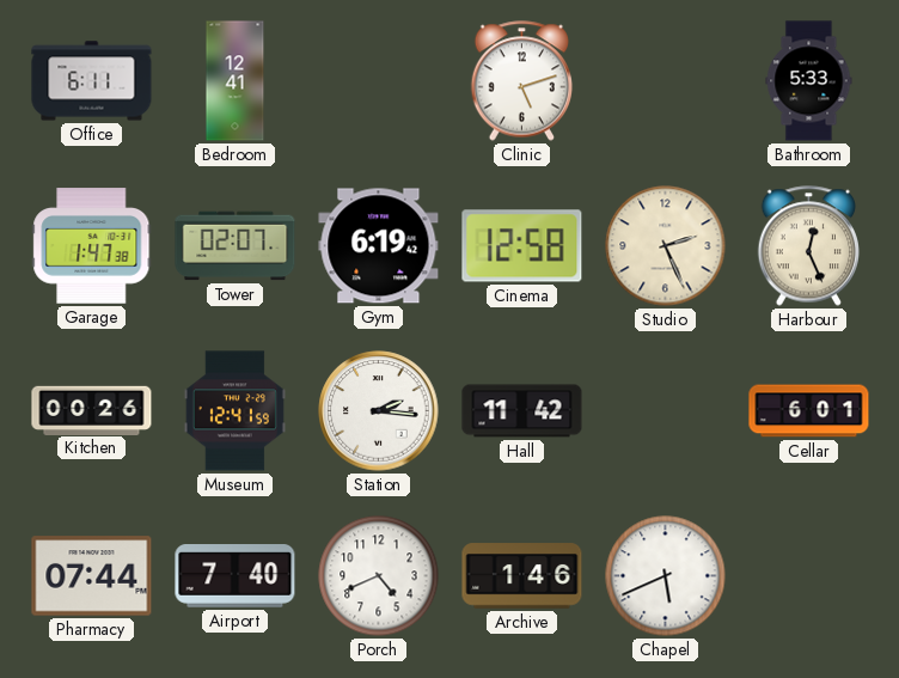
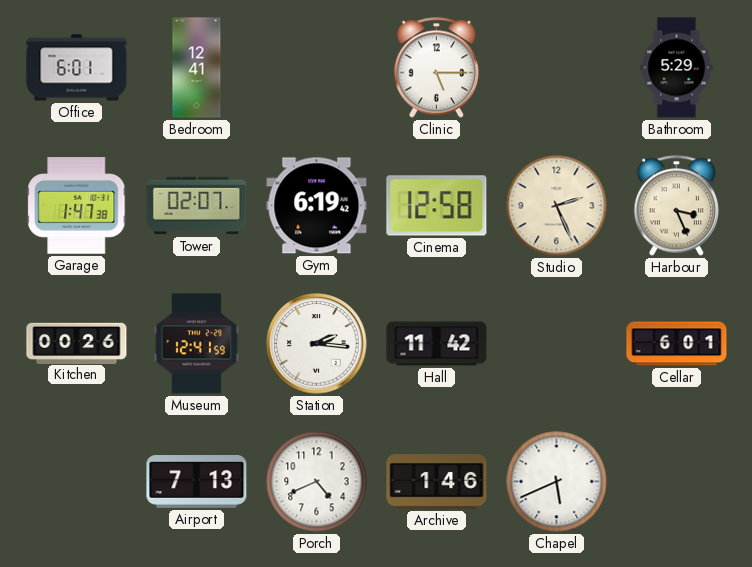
Office: 6:11 -> 6:01
Clinic: 5:12 -> 5:15
Bathroom: 5:33 -> 5:29
Harbour: 12:26 -> 3:26
Pharmacy: 07:44 -> none
Airport: 7:40 -> 7:13
